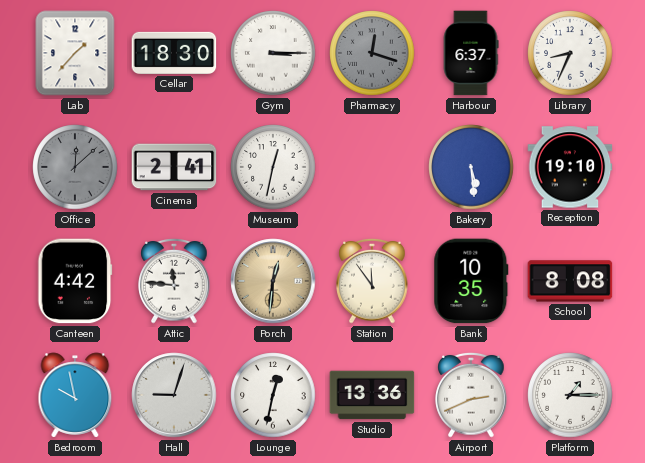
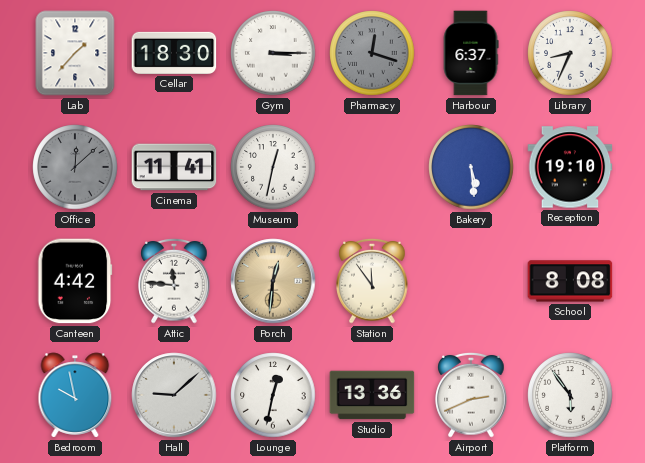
Cinema: 2:41 -> 11:41
Bank: 10:35 -> none
Hall: 9:03 -> 9:08
Platform: 1:15 -> 5:54
